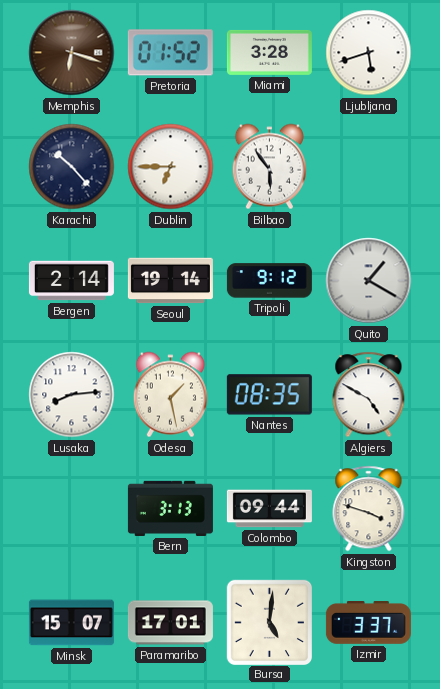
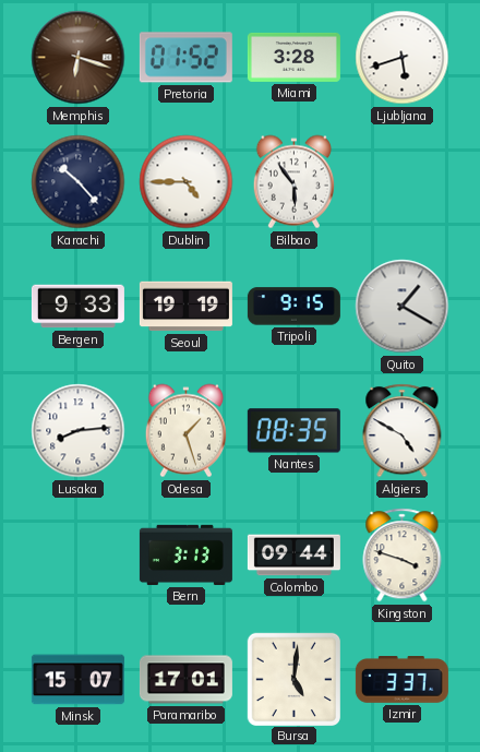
Dublin: 6:45 -> 4:45
Bergen: 2:14 -> 9:33
Seoul: 19:14 -> 19:19
Tripoli: 9:12 -> 9:15
Odesa: 1:28 -> 1:27
